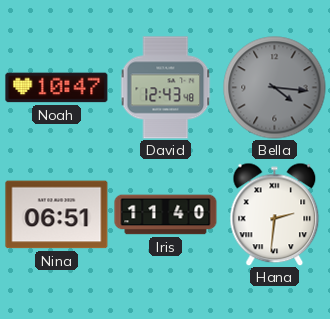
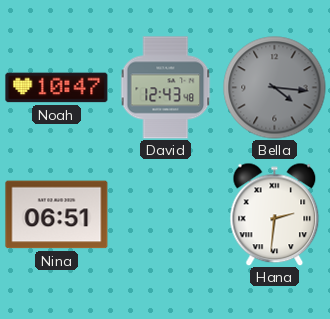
Iris: 11:40 -> none
